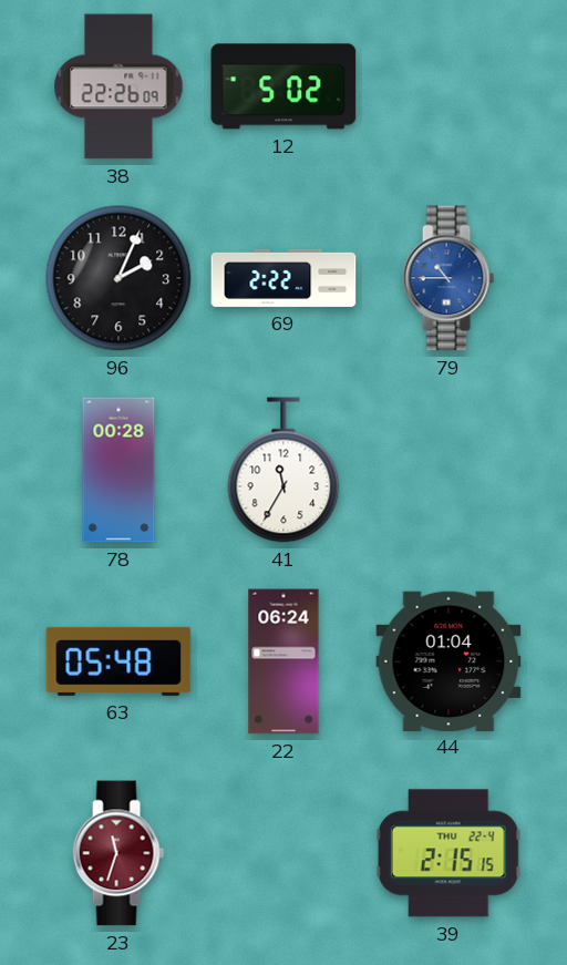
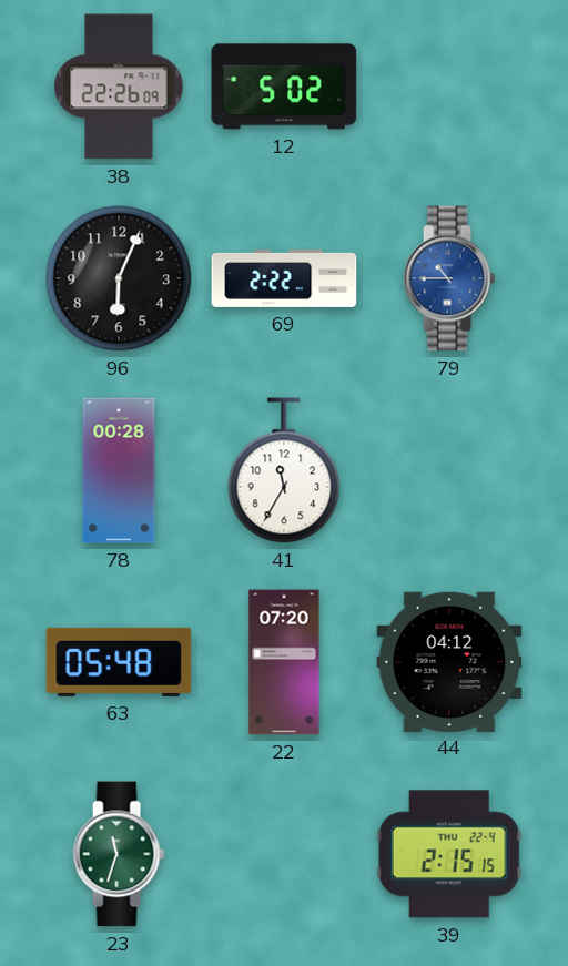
96: 2:04 -> 6:04
22: 06:24 -> 07:20
44: 01:04 -> 04:12
23 dial: burgundy -> green
